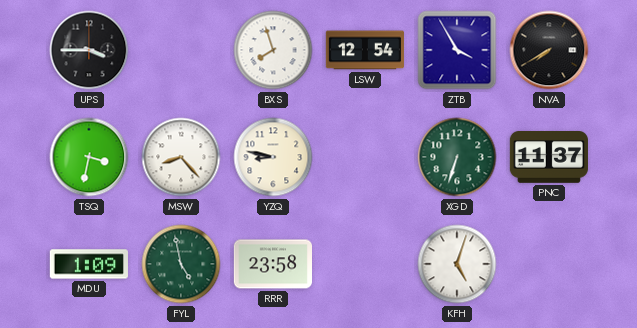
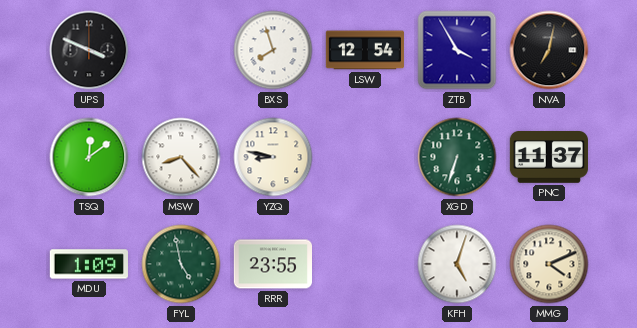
UPS: 3:45 -> 3:49
NVA: 7:40 -> 7:02
TSQ: 3:32 -> 12:09
RRR: 23:58 -> 23:55
MMG: none -> 4:11
